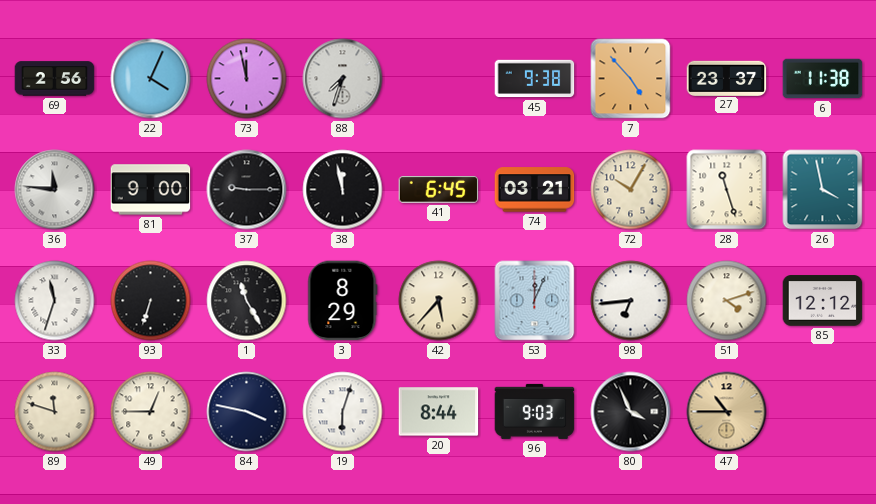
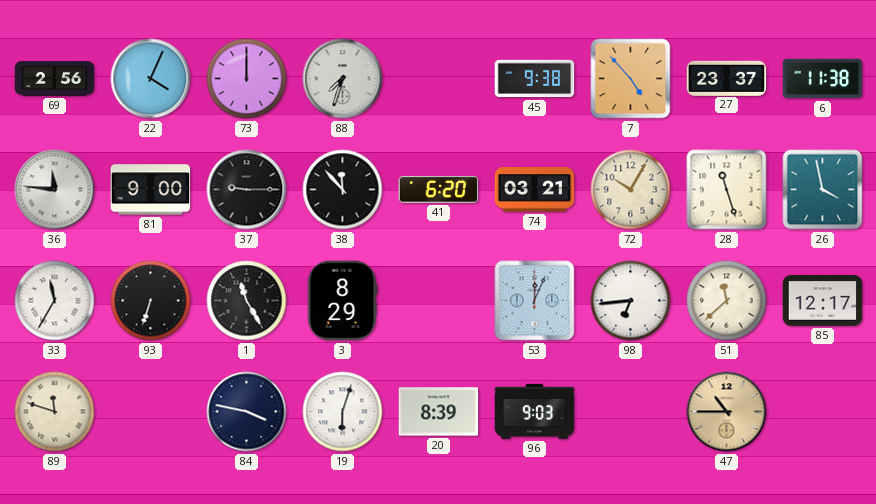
73: 11:58 -> 12:00
38: 11:58 -> 11:53
41: 6:45 -> 6:20
33: 11:33 -> 11:35
42: 5:37 -> none
51: 4:12 -> 11:38
85: 12:12 -> 12:17
49: 12:45 -> none
20: 8:44 -> 8:39
80: 3:56 -> none
